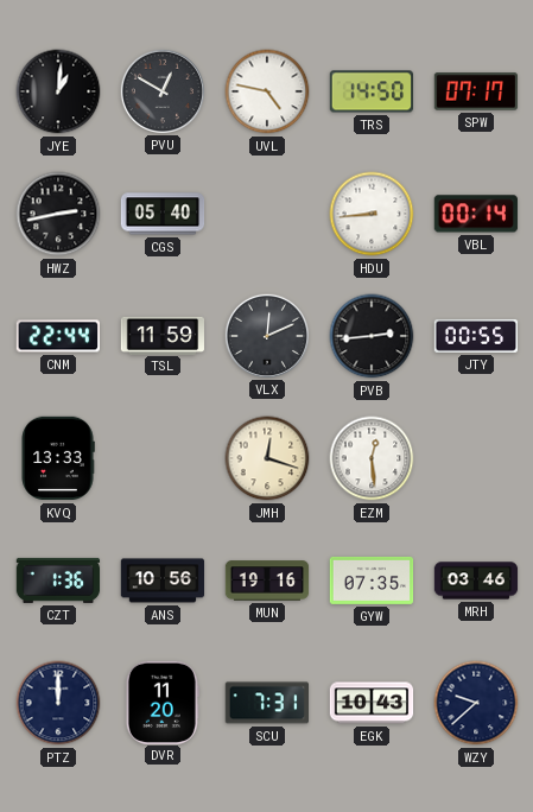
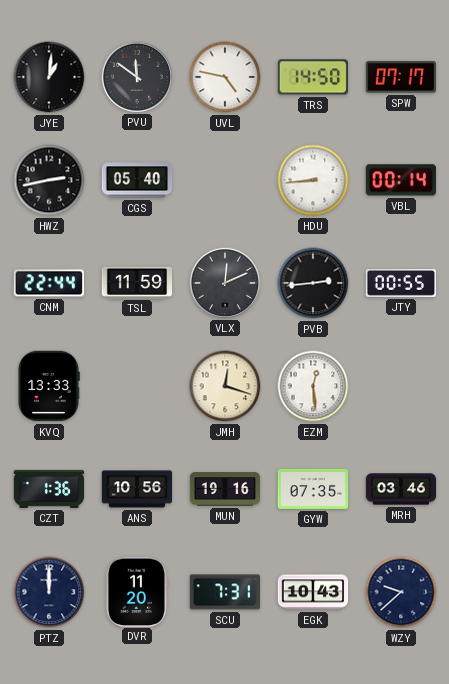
PVU: 12:50 -> 11:51
